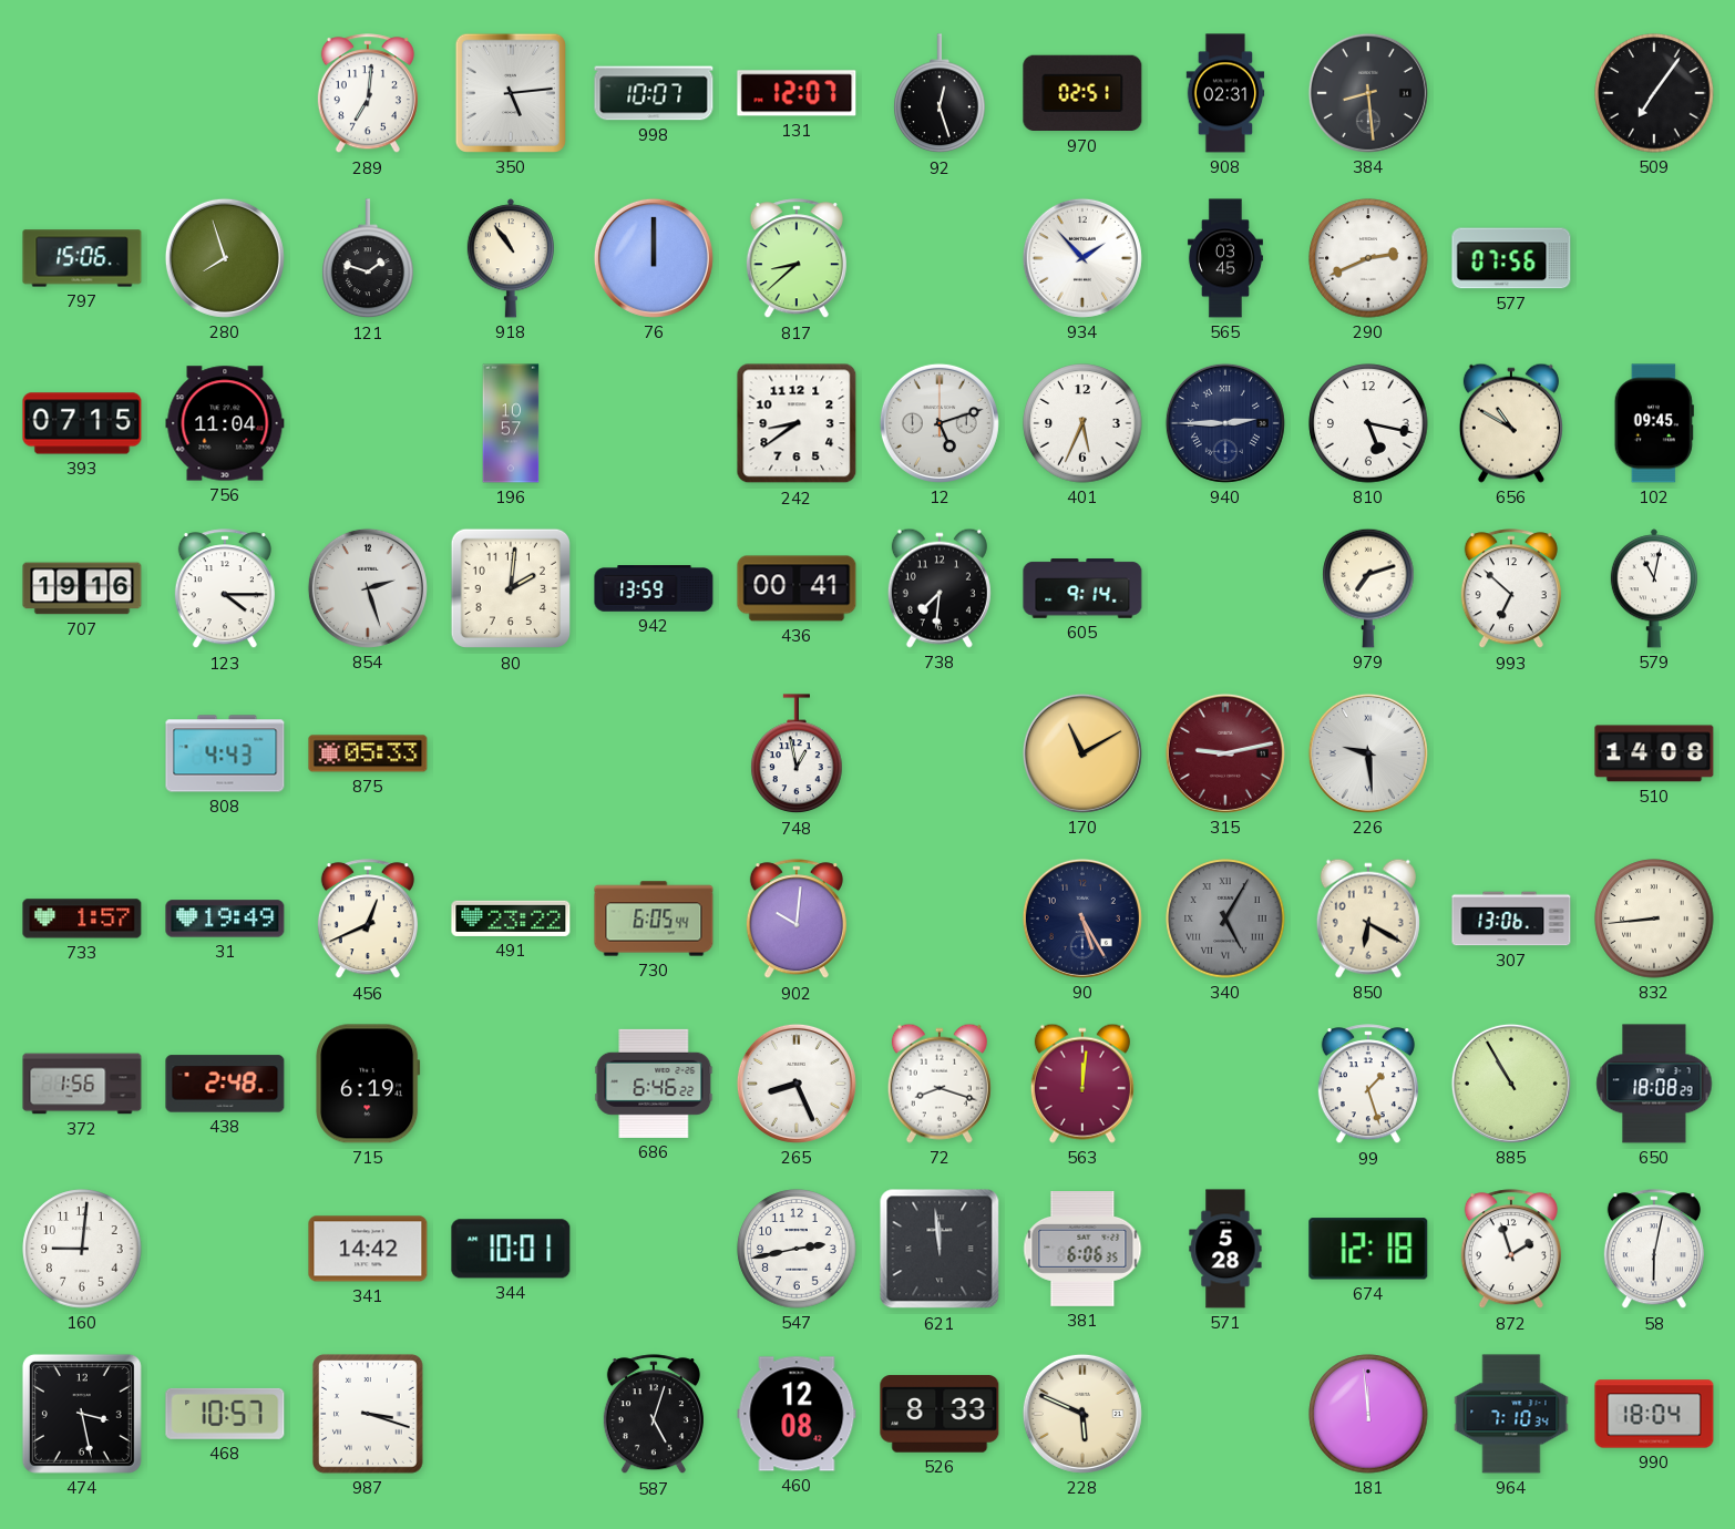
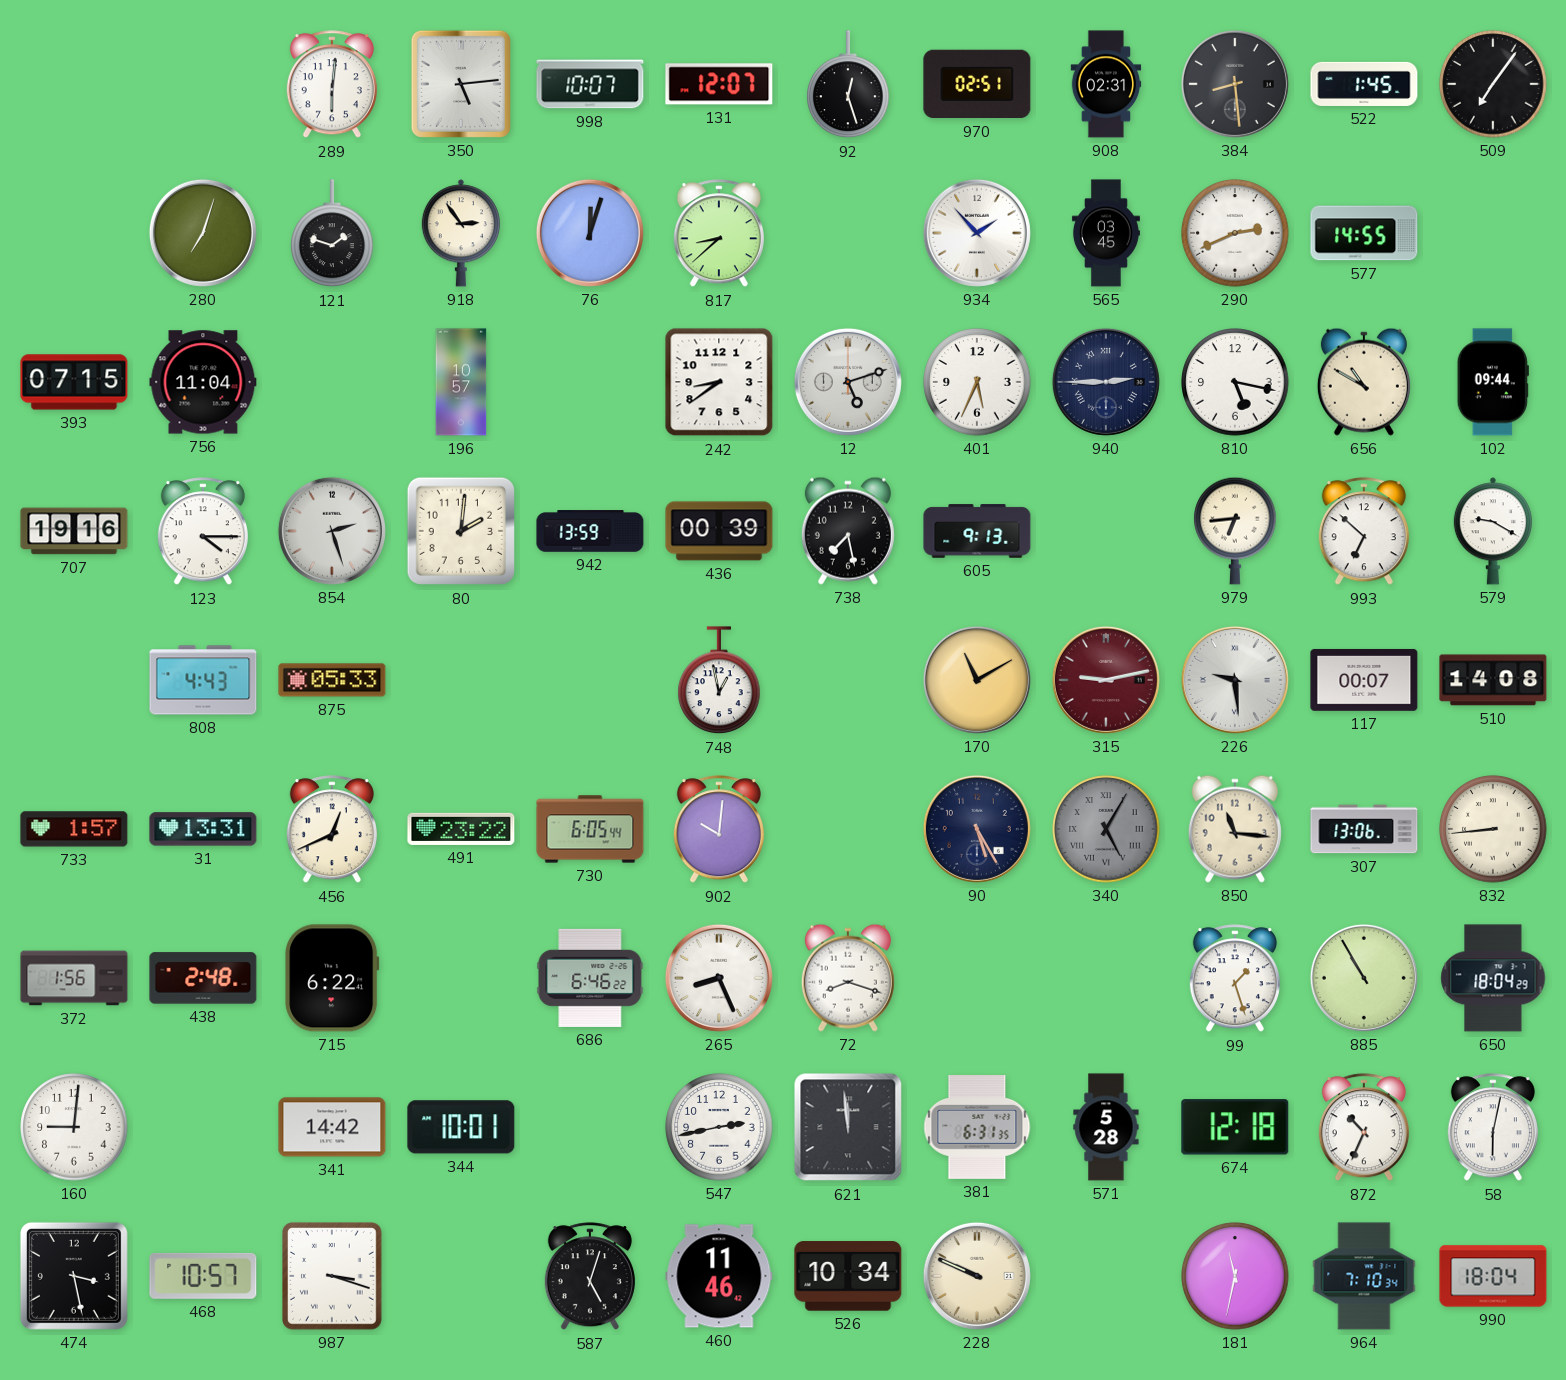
289: 7:01 -> 6:01
522: none -> 1:45
797: 15:06 -> none
280: 7:57 -> 7:03
918: 10:54 -> 2:54
76: 12:00 -> 12:03
577: 07:56 -> 14:55
102: 09:45 -> 09:44
436: 00:41 -> 00:39
738: 7:31 -> 7:28
605: 9:14 -> 9:13
979: 7:12 -> 6:44
579: 11:02 -> 9:20
117: none -> 00:07
31: 19:49 -> 13:31
850: 6:20 -> 11:16
715: 6:19 -> 6:22
563: 12:01 -> none
650: 18:08 -> 18:04
381: 6:06 -> 6:31
872: 1:57 -> 10:34
460: 12:08 -> 11:46
526: 8:33 -> 10:34
228: 5:49 -> 9:49
181: 11:59 -> 11:32
